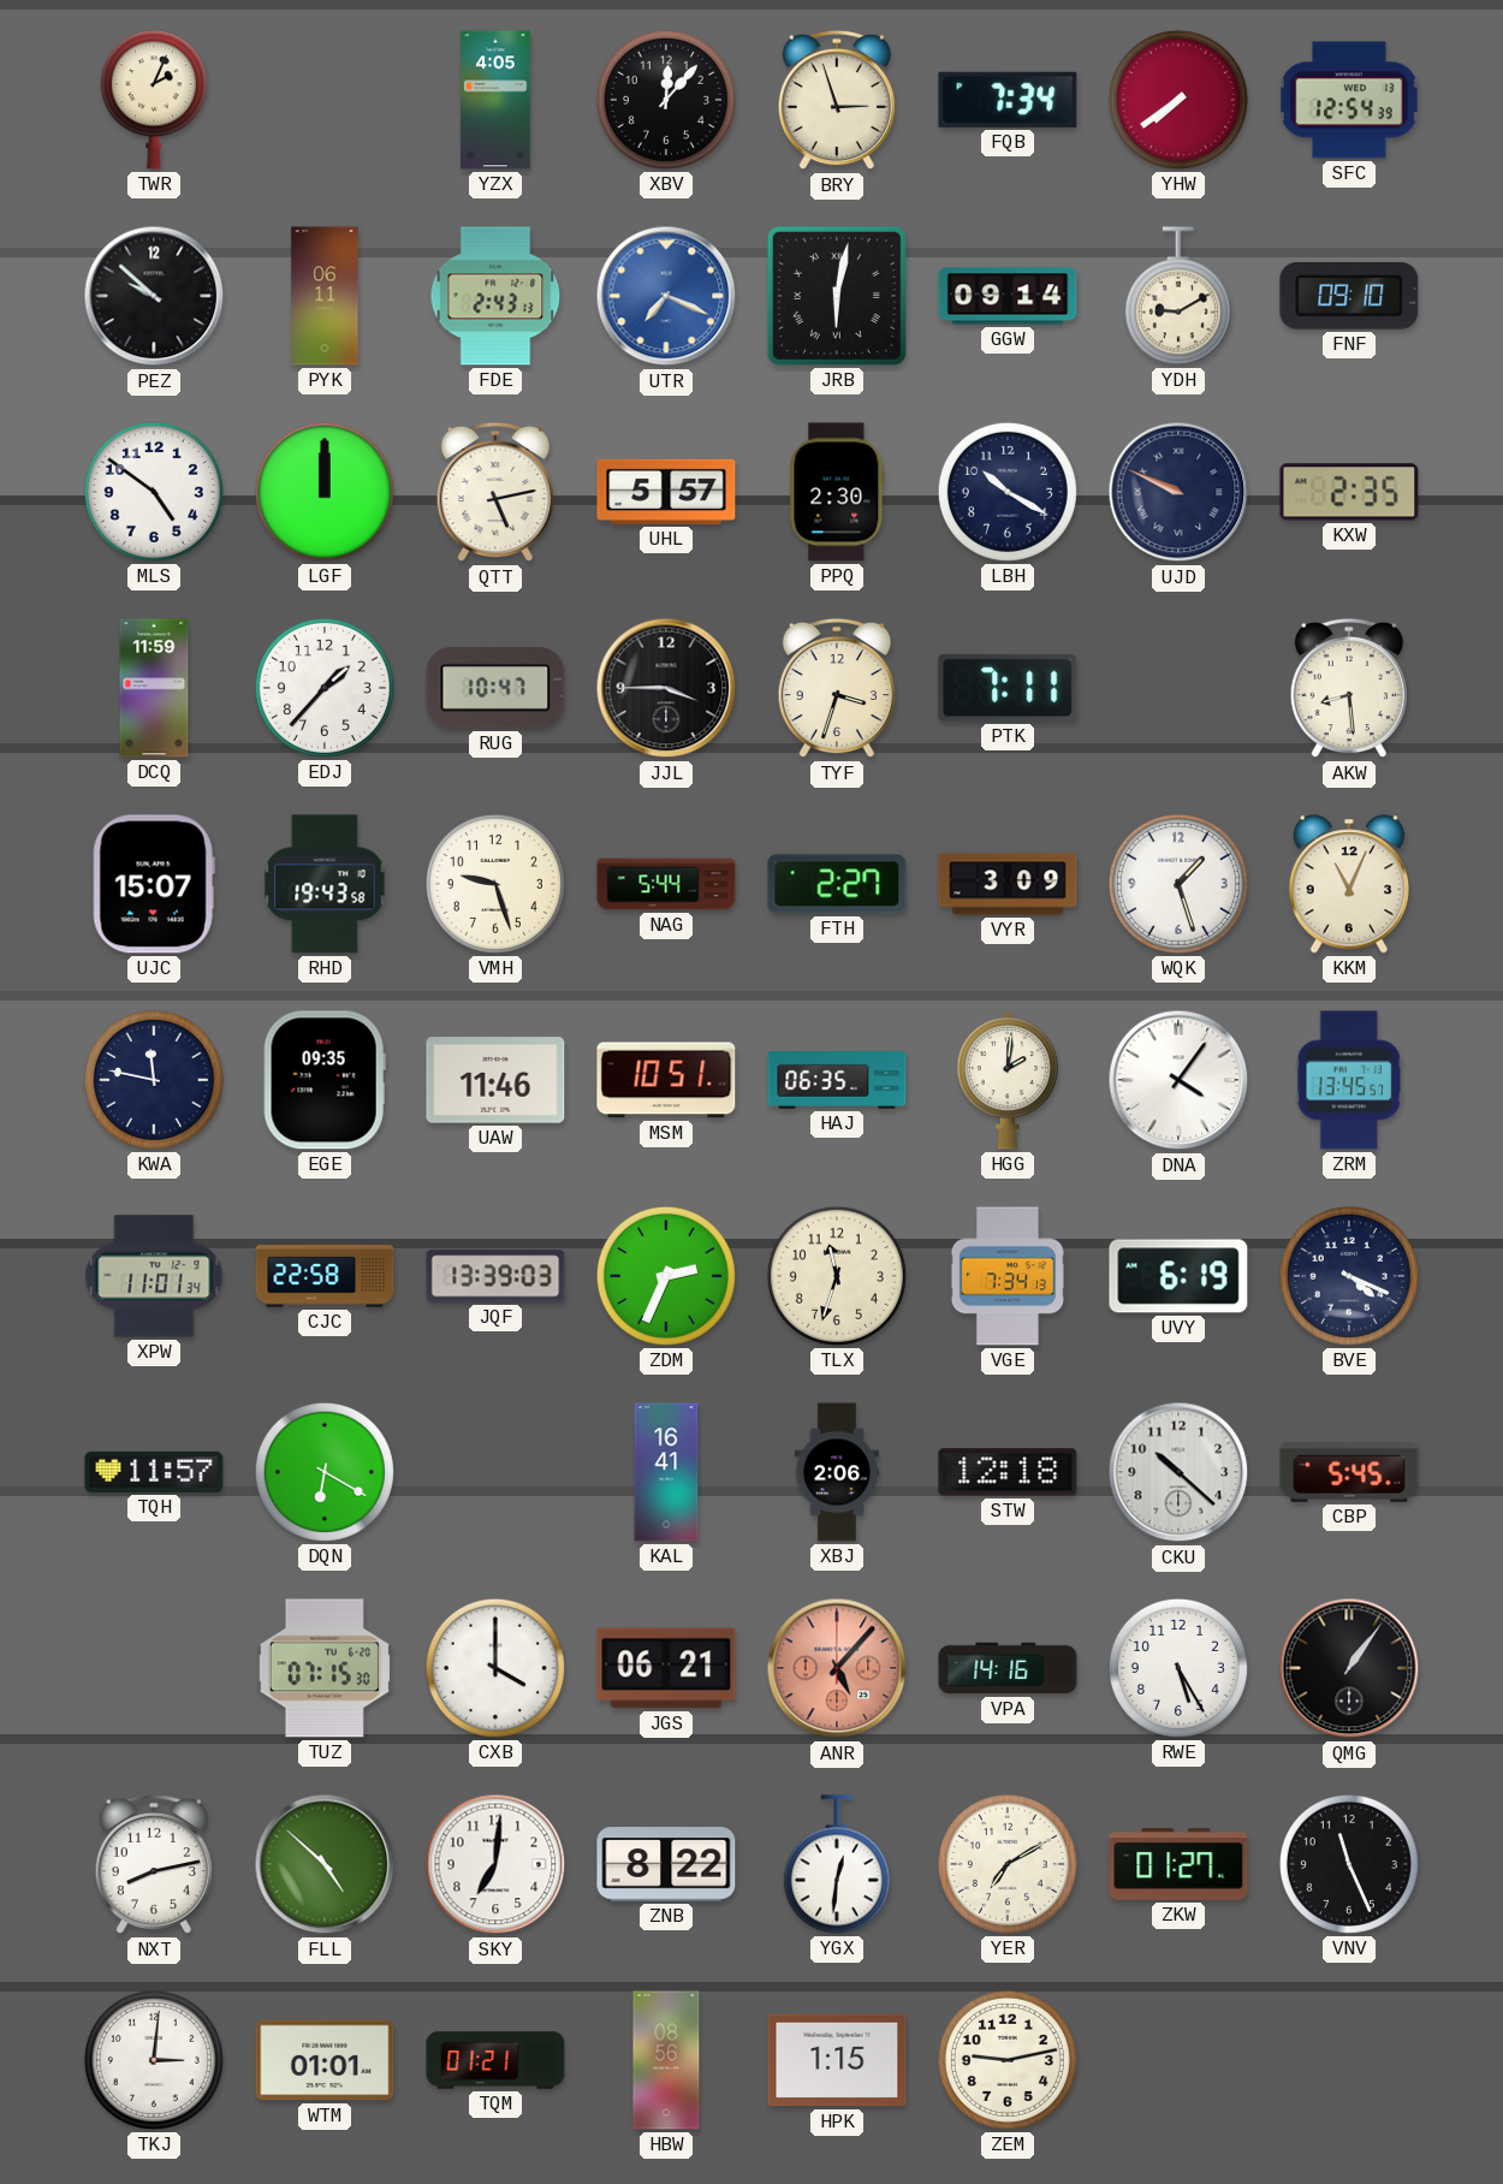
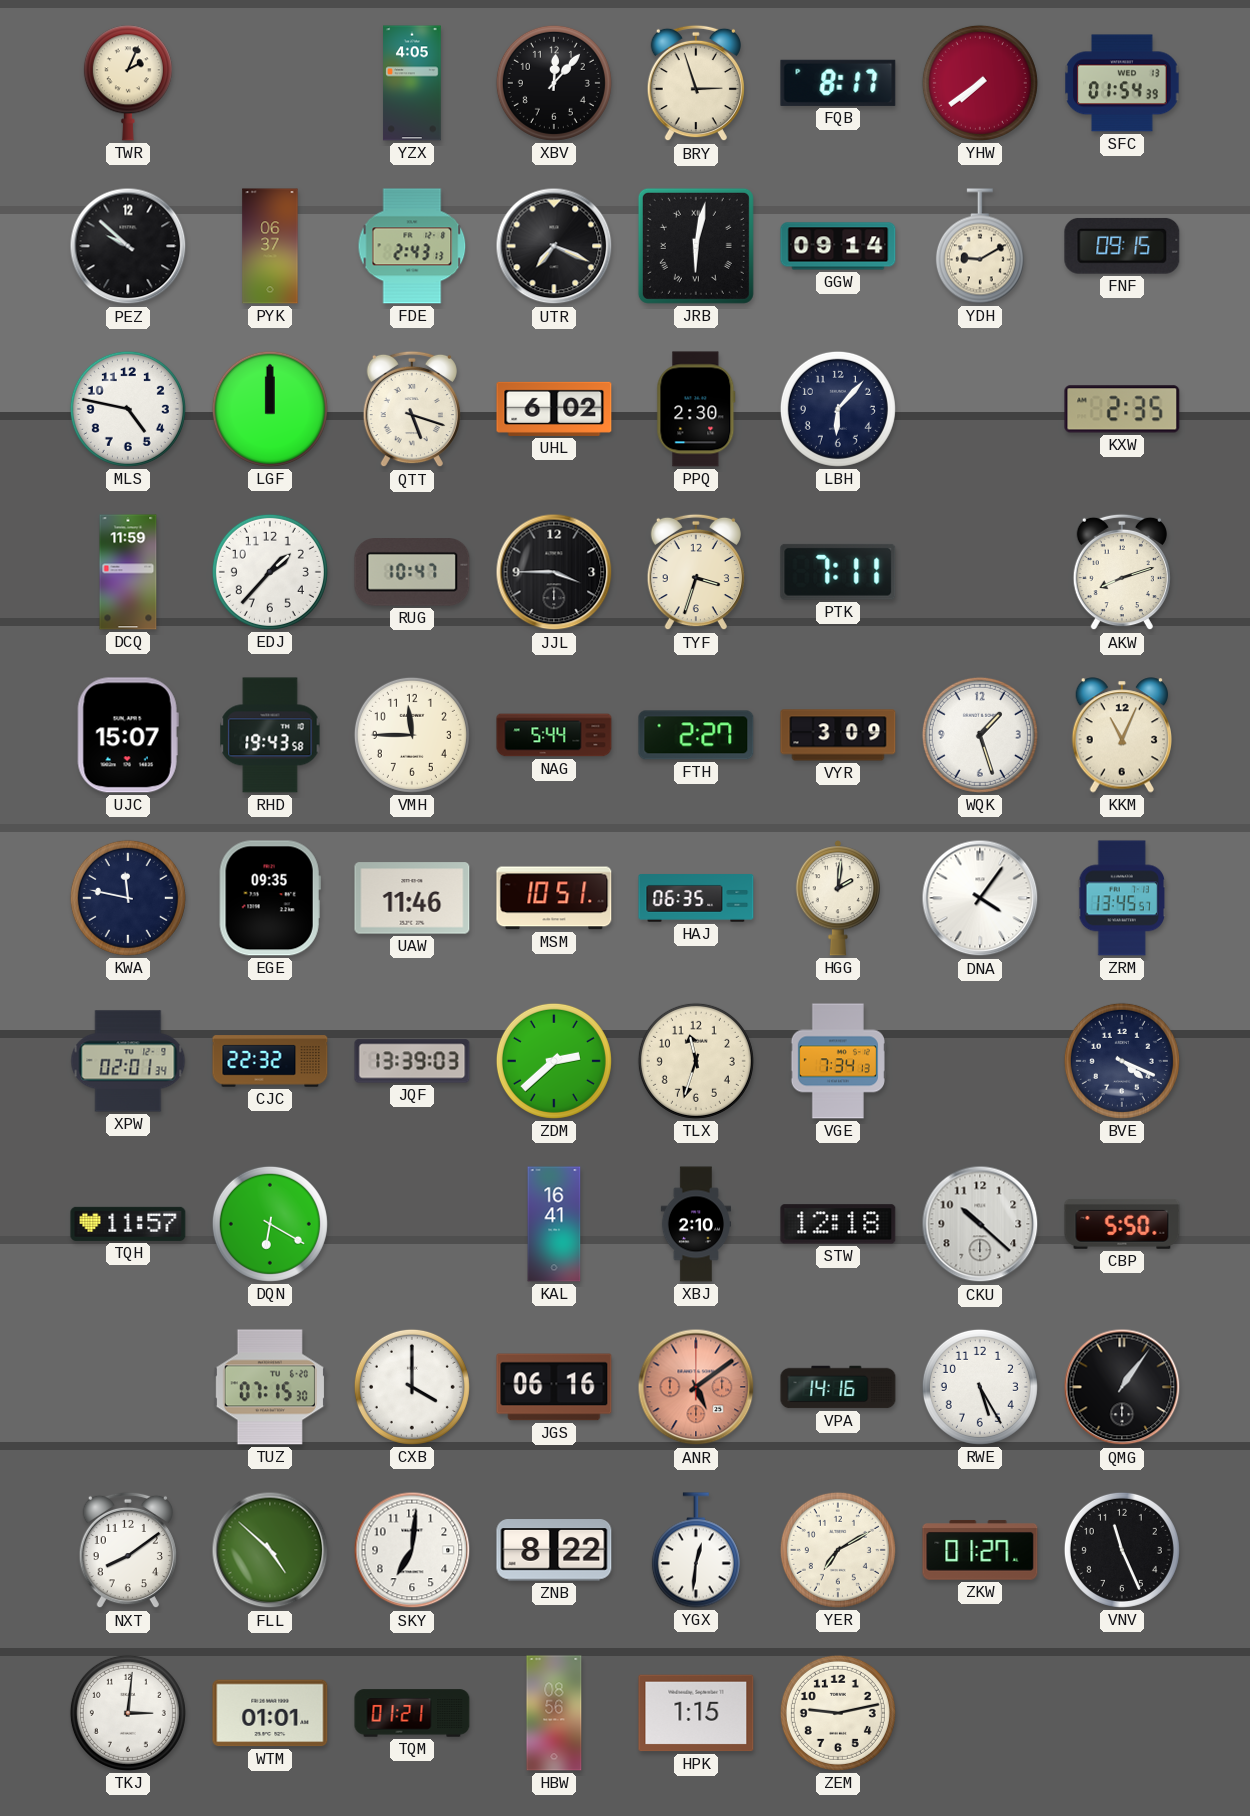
FQB: 7:34 -> 8:17
SFC: 12:54 -> 01:54
PYK: 06:11 -> 06:37
UTR dial: blue -> black
FNF: 09:10 -> 09:15
MLS: 4:51 -> 4:47
QTT: 5:13 -> 5:18
UHL: 5:57 -> 6:02
LBH: 10:20 -> 6:07
UJD: 9:49 -> none
AKW: 8:29 -> 8:12
VMH: 9:27 -> 11:45
XPW: 11:01 -> 02:01
CJC: 22:58 -> 22:32
ZDM: 2:34 -> 2:38
UVY: 6:19 -> none
XBJ: 2:06 -> 2:10
CBP: 5:45 -> 5:50
JGS: 06:21 -> 06:16
ANR: 5:07 -> 5:09
NXT: 8:13 -> 8:09
